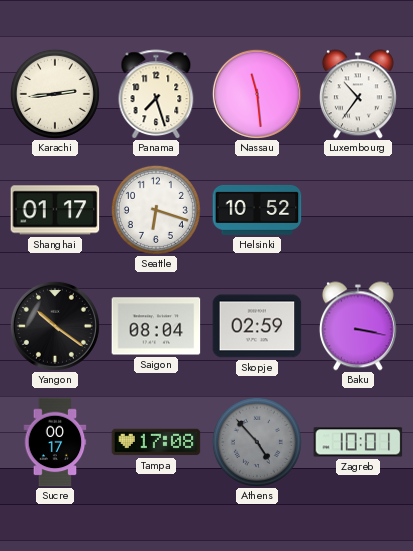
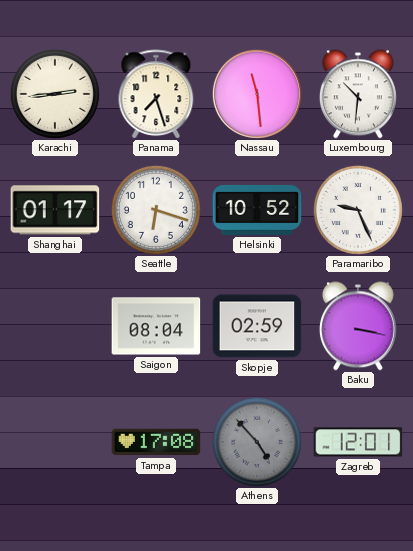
Luxembourg: 10:36 -> 10:31
Paramaribo: none -> 9:26
Yangon: 10:21 -> none
Sucre: 00:17 -> none
Zagreb: 10:01 -> 12:01
